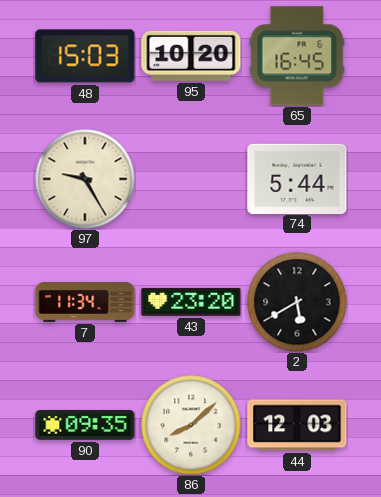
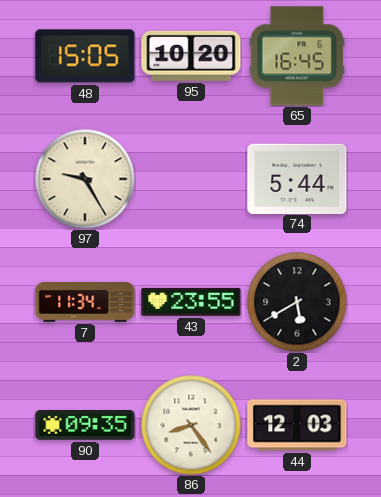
48: 15:03 -> 15:05
43: 23:20 -> 23:55
86: 8:08 -> 8:24
